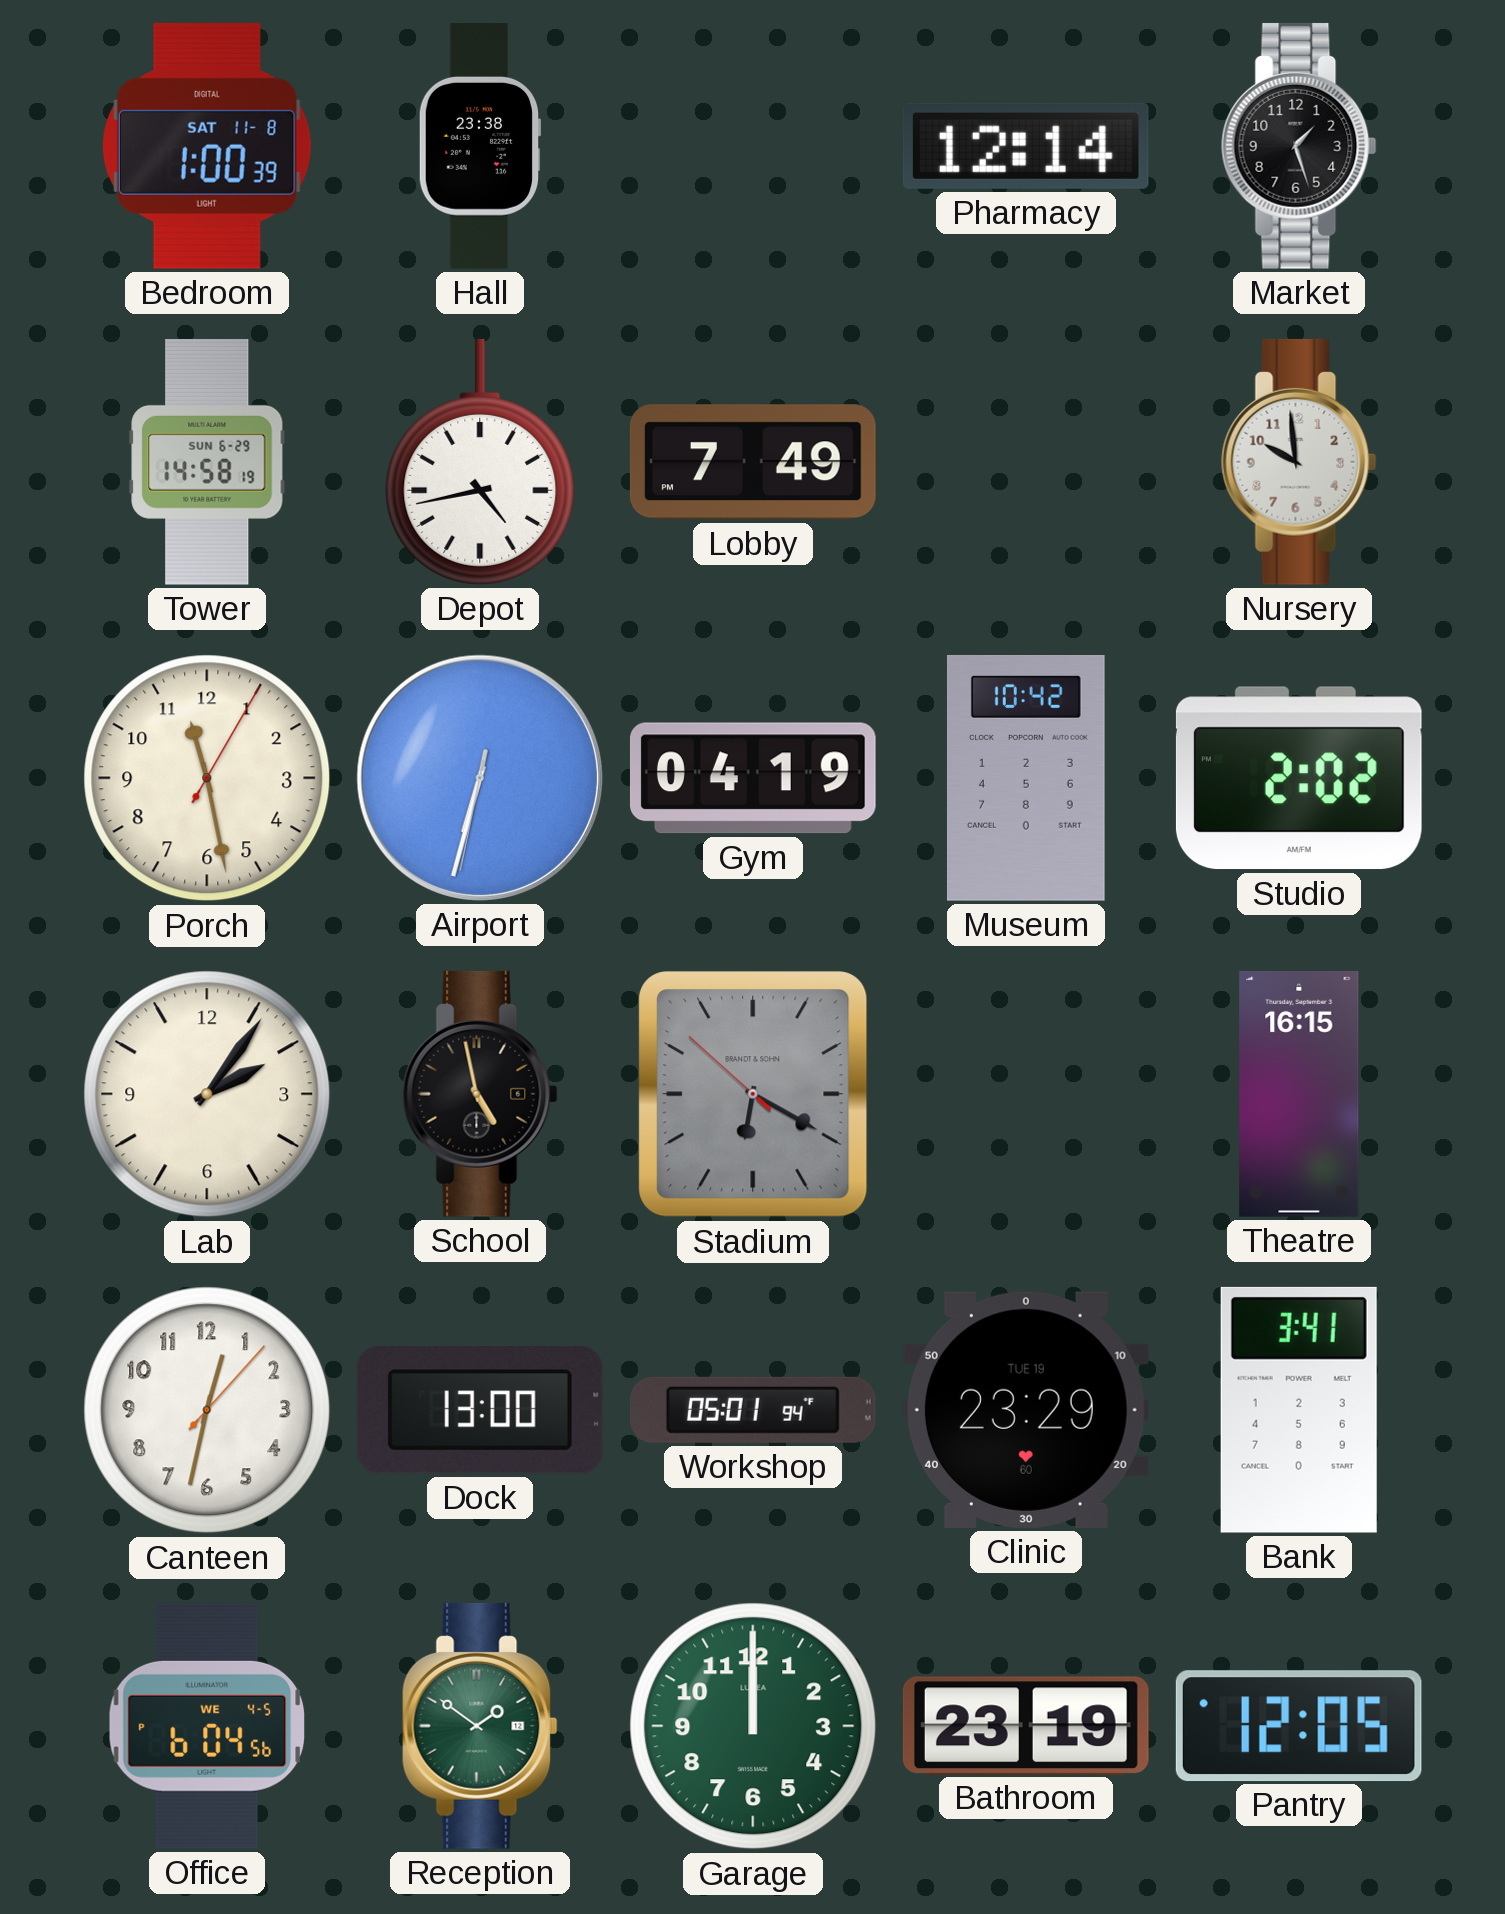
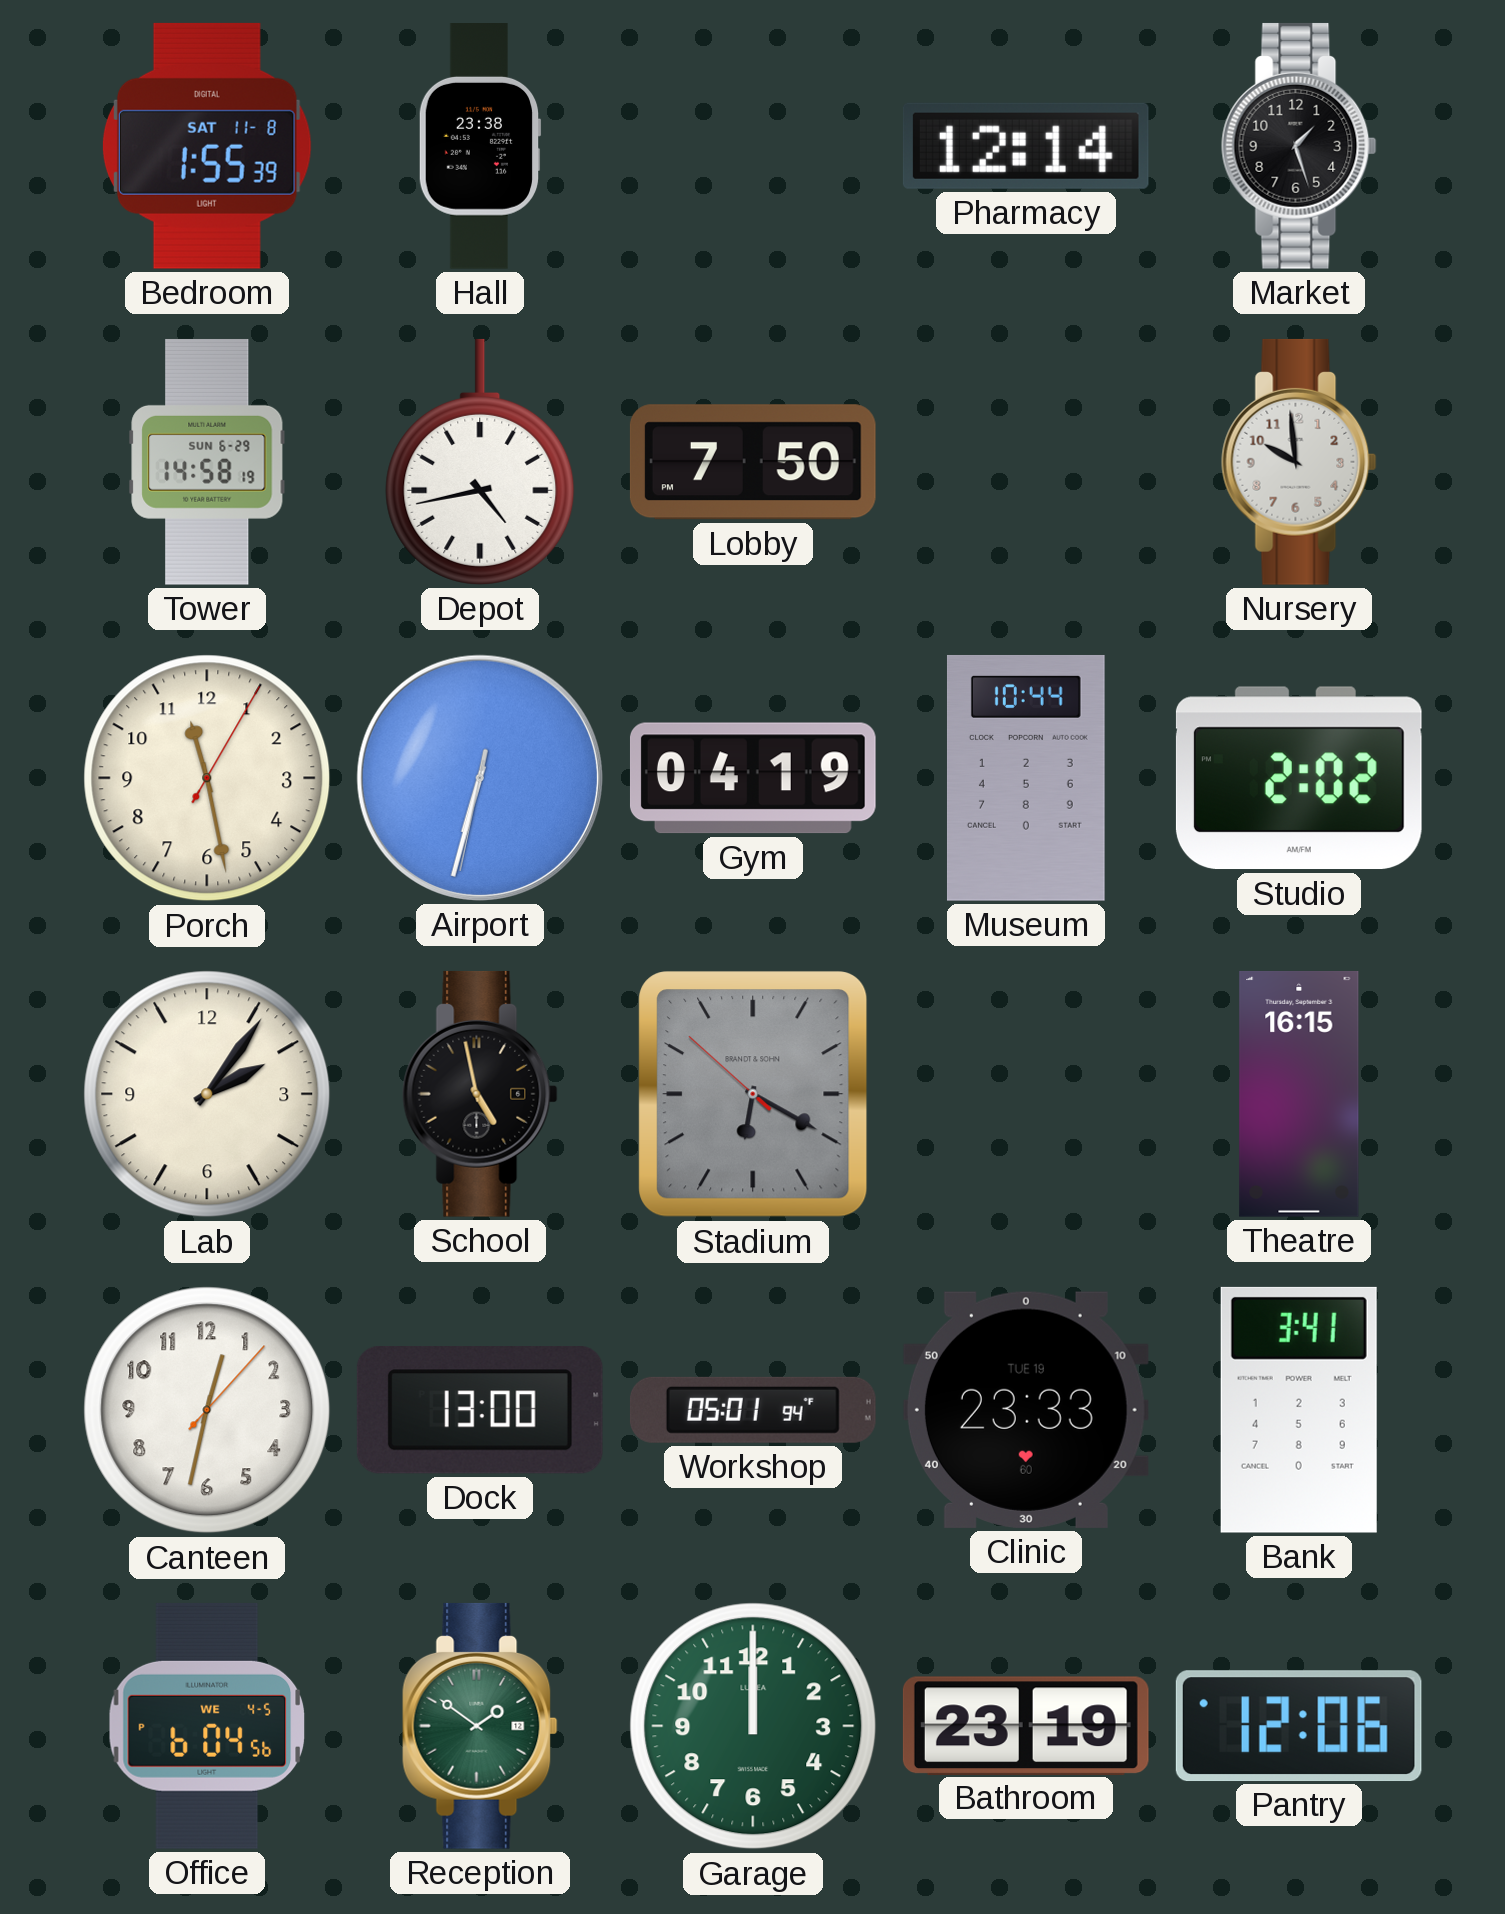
Bedroom: 1:00 -> 1:55
Lobby: 7:49 -> 7:50
Museum: 10:42 -> 10:44
Clinic: 23:29 -> 23:33
Pantry: 12:05 -> 12:06
